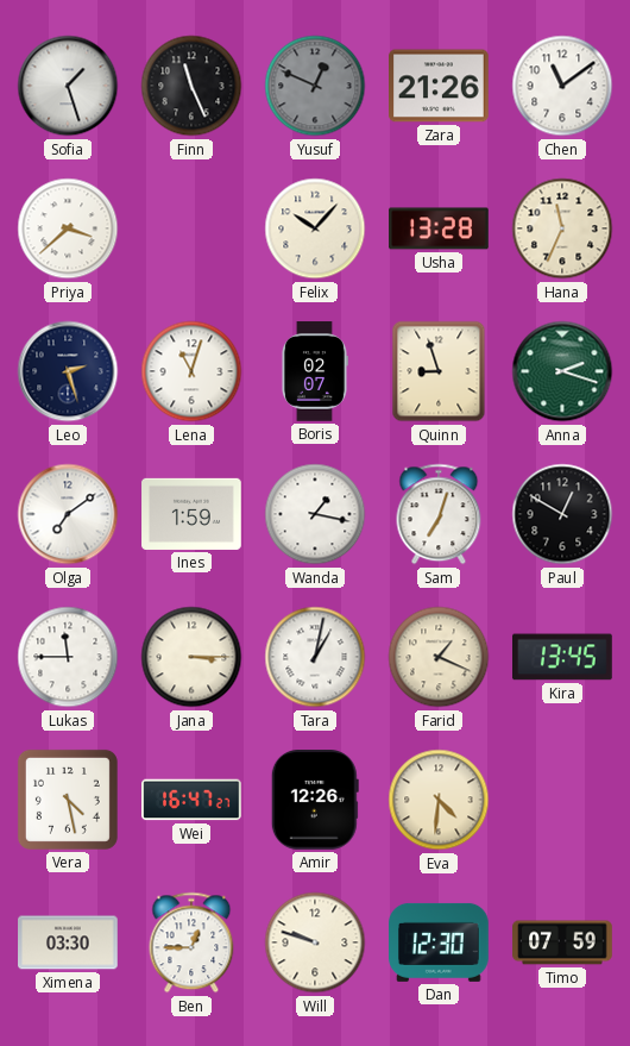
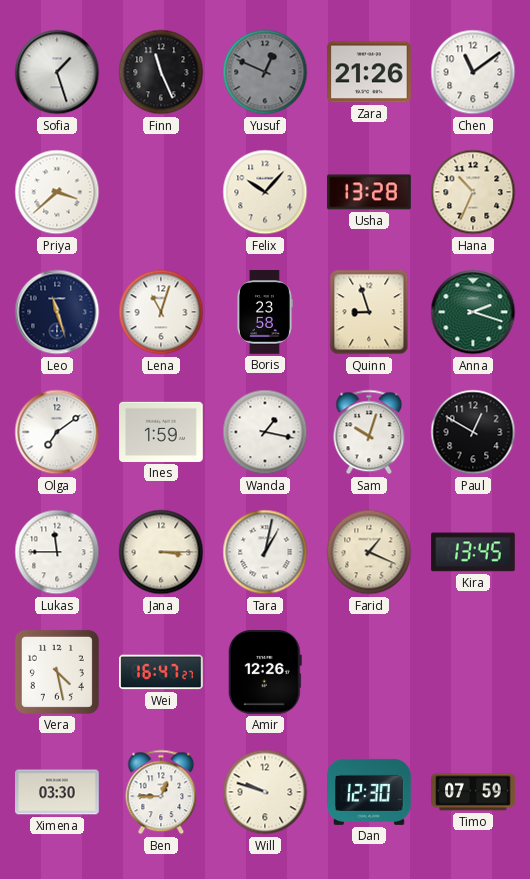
Hana: 11:34 -> 10:34
Leo: 2:27 -> 11:27
Boris: 02:07 -> 23:58
Sam: 7:03 -> 10:03
Eva: 4:31 -> none
